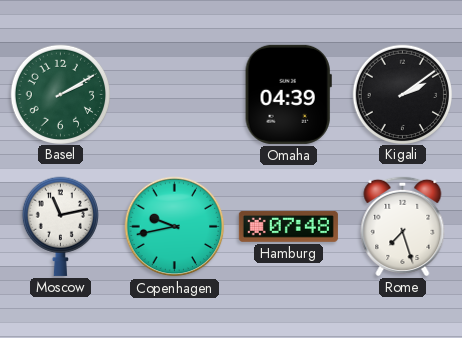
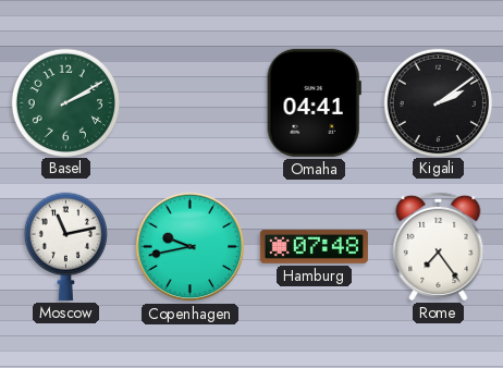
Omaha: 04:39 -> 04:41
Rome: 7:27 -> 7:24
